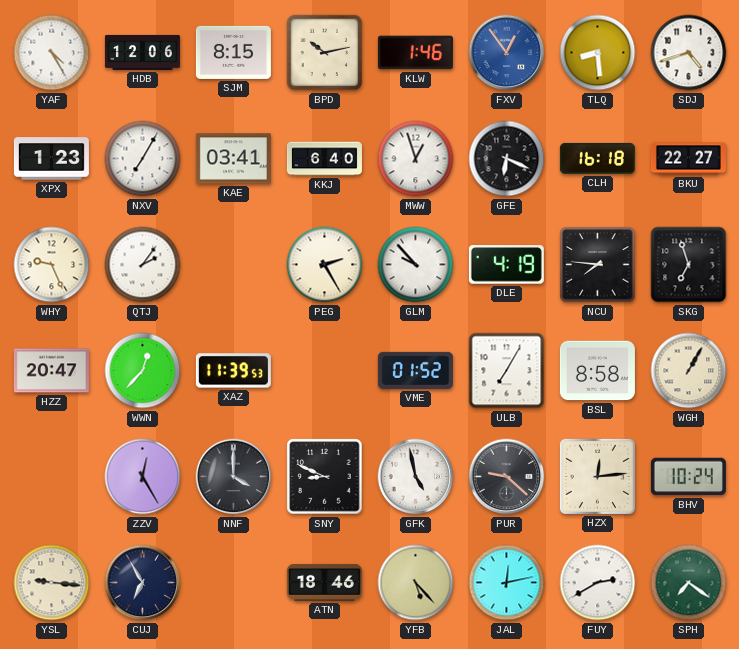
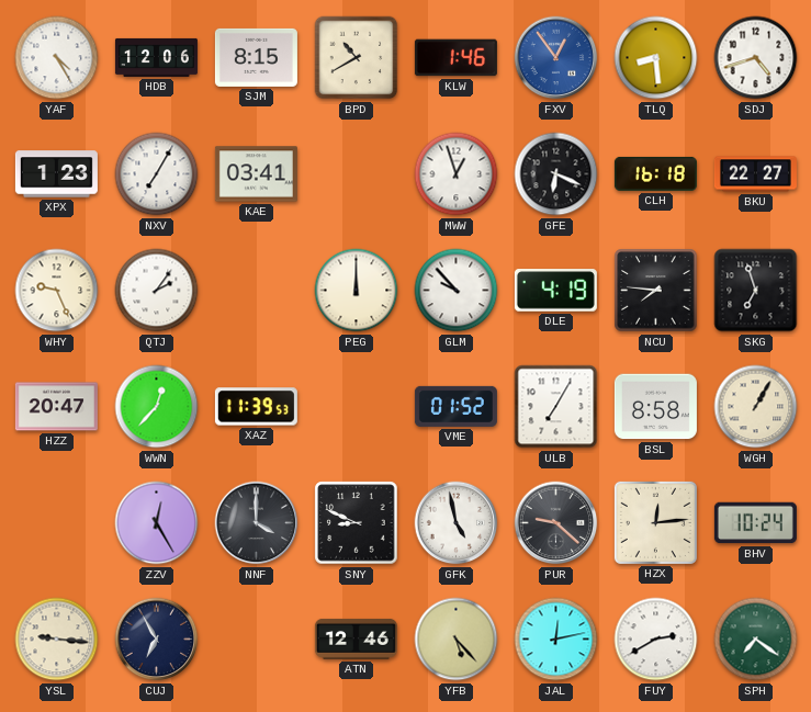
BPD: 10:13 -> 10:40
KKJ: 6:40 -> none
PEG: 2:25 -> 12:00
ATN: 18:46 -> 12:46
